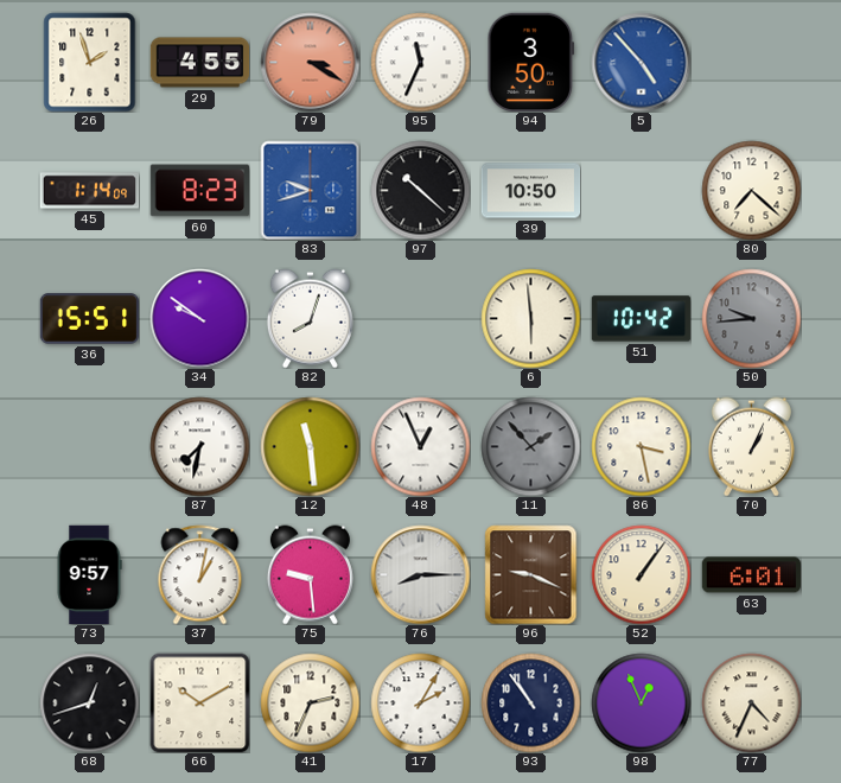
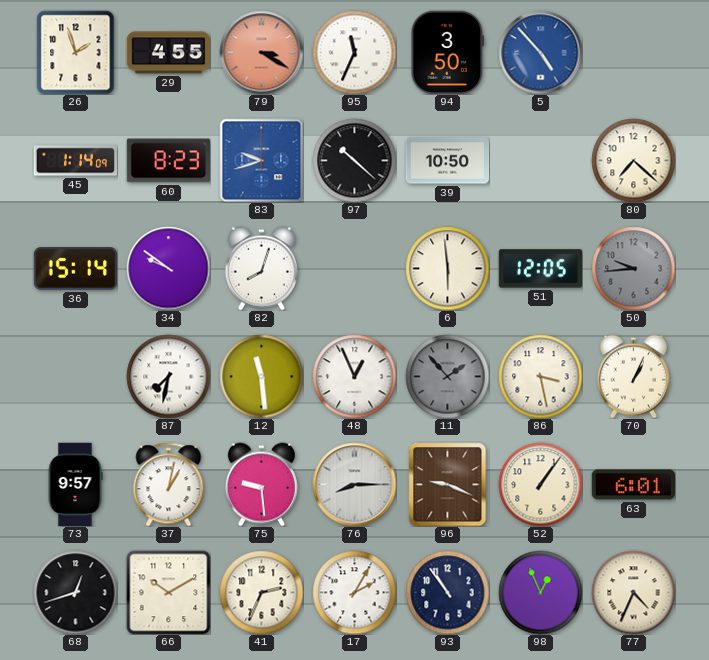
36: 15:51 -> 15:14
51: 10:42 -> 12:05
